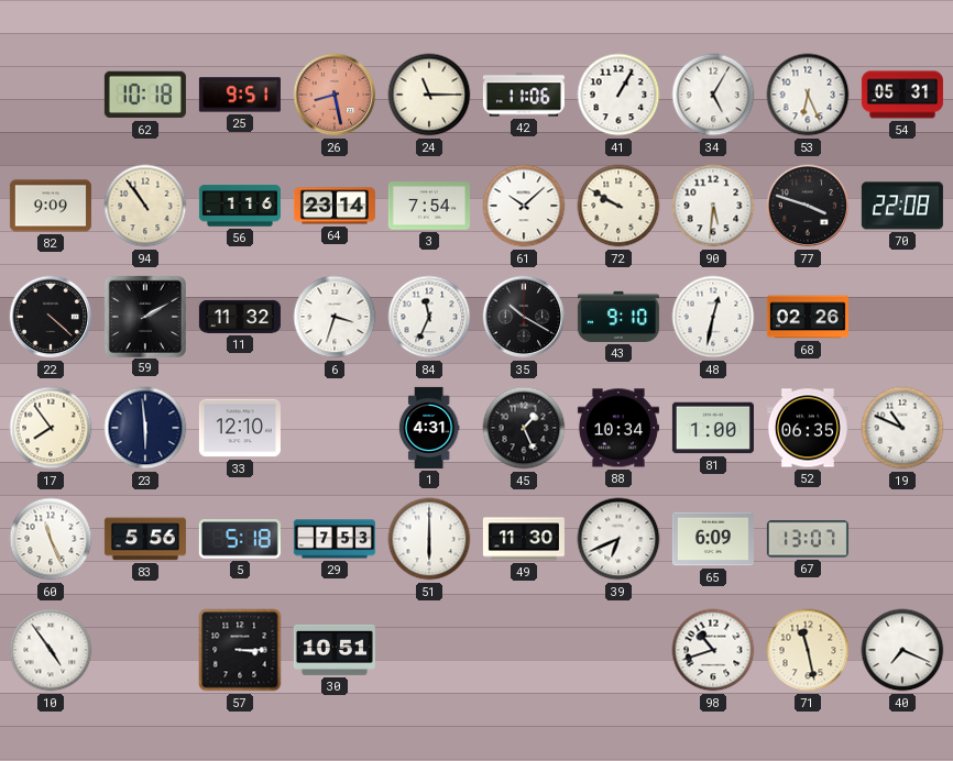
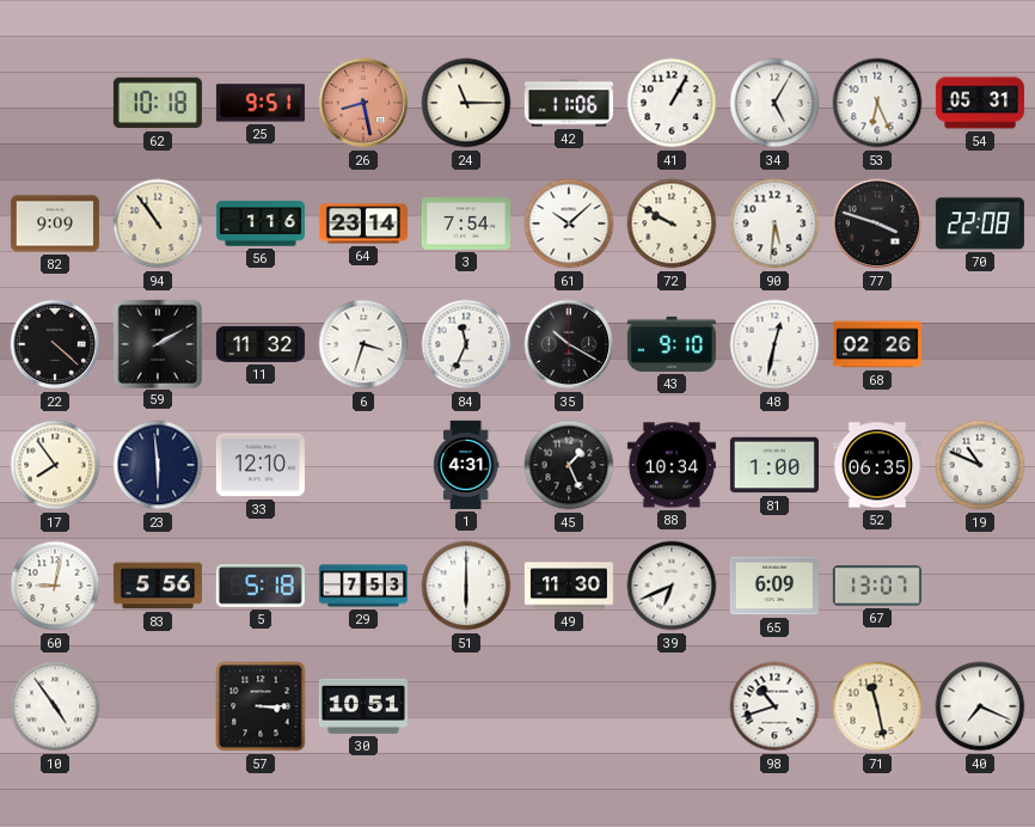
60: 11:26 -> 9:02
